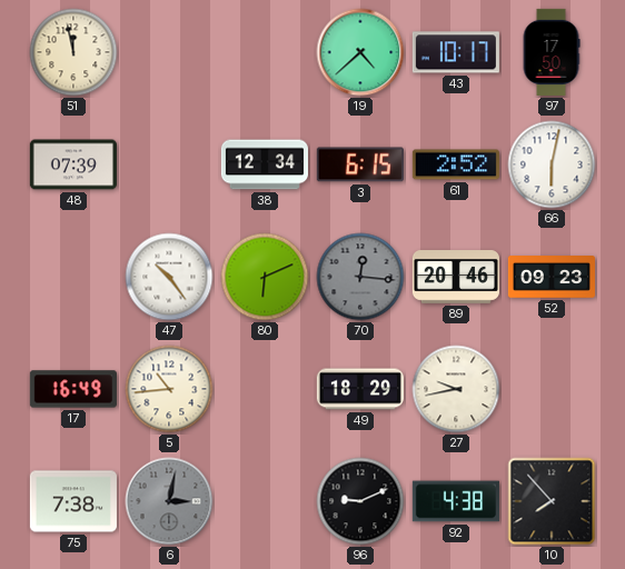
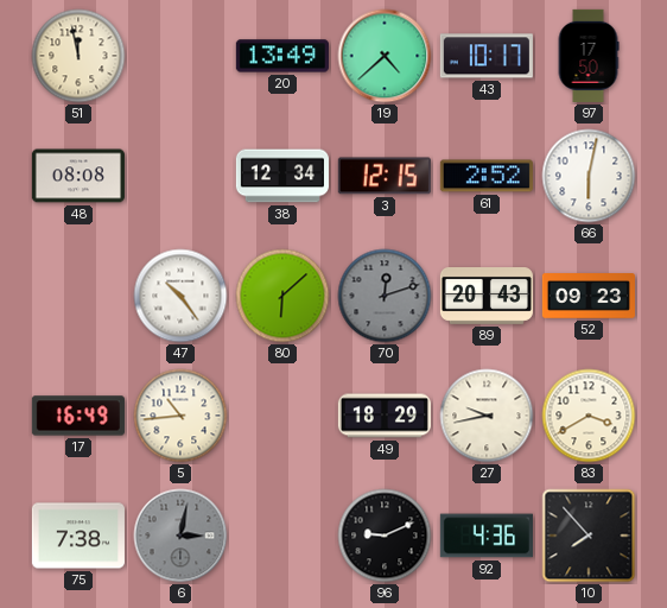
20: none -> 13:49
48: 07:39 -> 08:08
3: 6:15 -> 12:15
80: 6:11 -> 6:08
70: 12:16 -> 12:12
89: 20:46 -> 20:43
83: none -> 3:40
92: 4:38 -> 4:36
